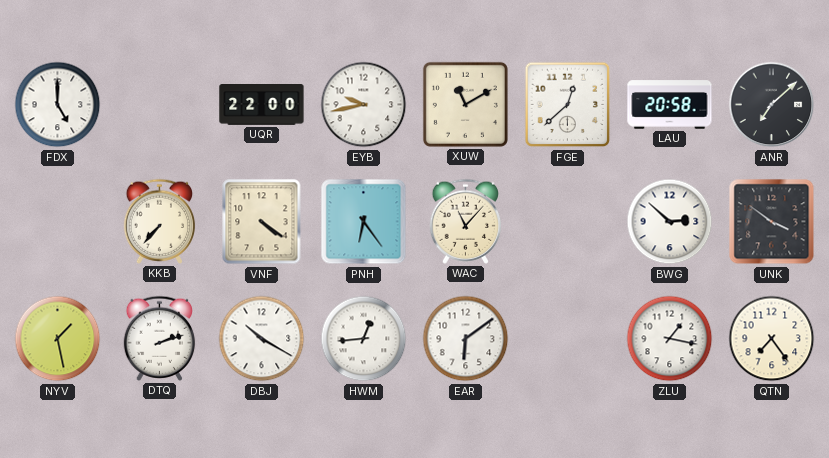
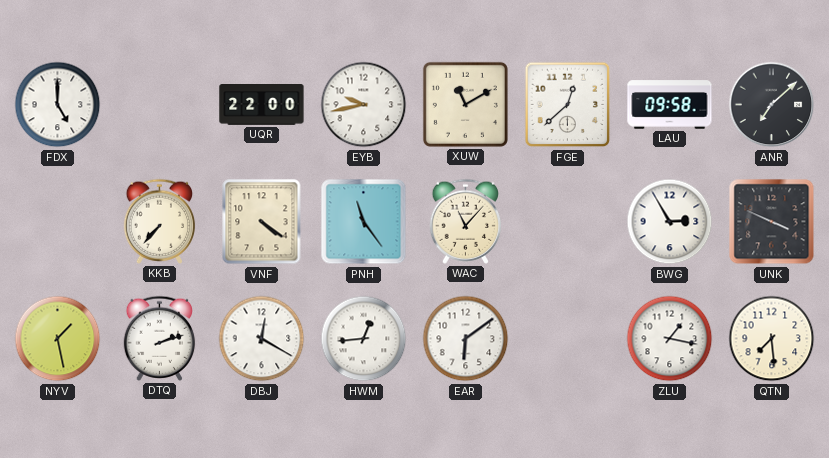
LAU: 20:58 -> 09:58
PNH: 6:24 -> 11:24
BWG: 2:52 -> 2:55
UNK: 3:51 -> 3:49
DBJ: 10:20 -> 12:20
QTN: 7:24 -> 7:29
